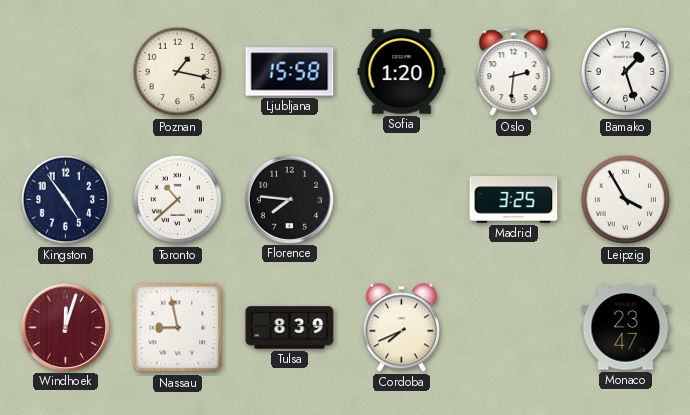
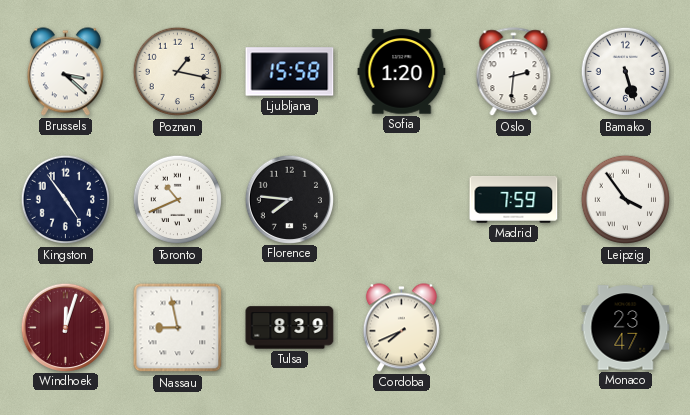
Brussels: none -> 3:22
Bamako: 1:27 -> 5:27
Toronto: 10:38 -> 10:41
Madrid: 3:25 -> 7:59
Leipzig: 3:55 -> 3:54
